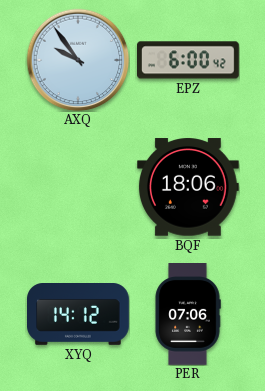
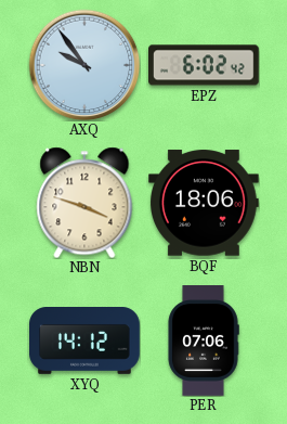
EPZ: 6:00 -> 6:02
NBN: none -> 3:48
